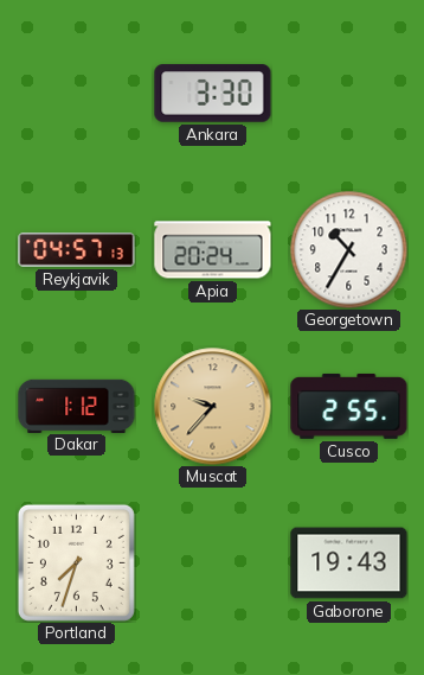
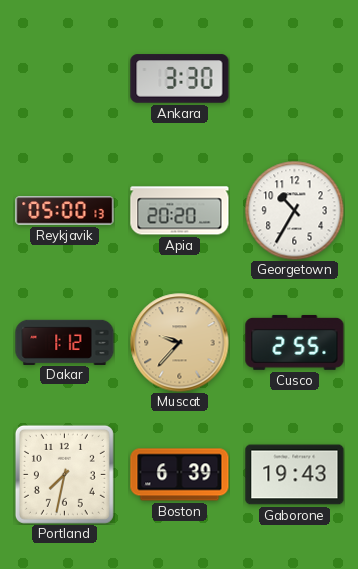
Reykjavik: 04:57 -> 05:00
Apia: 20:24 -> 20:20
Portland: 7:33 -> 7:32
Boston: none -> 6:39
